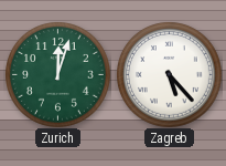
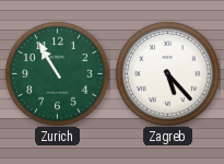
Zurich: 12:03 -> 10:55
